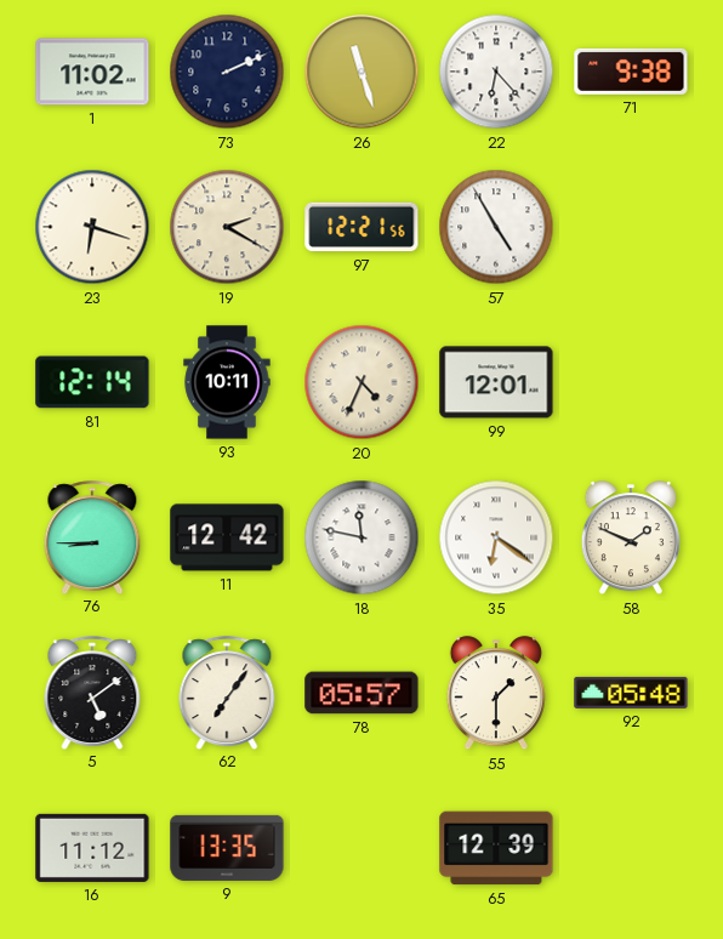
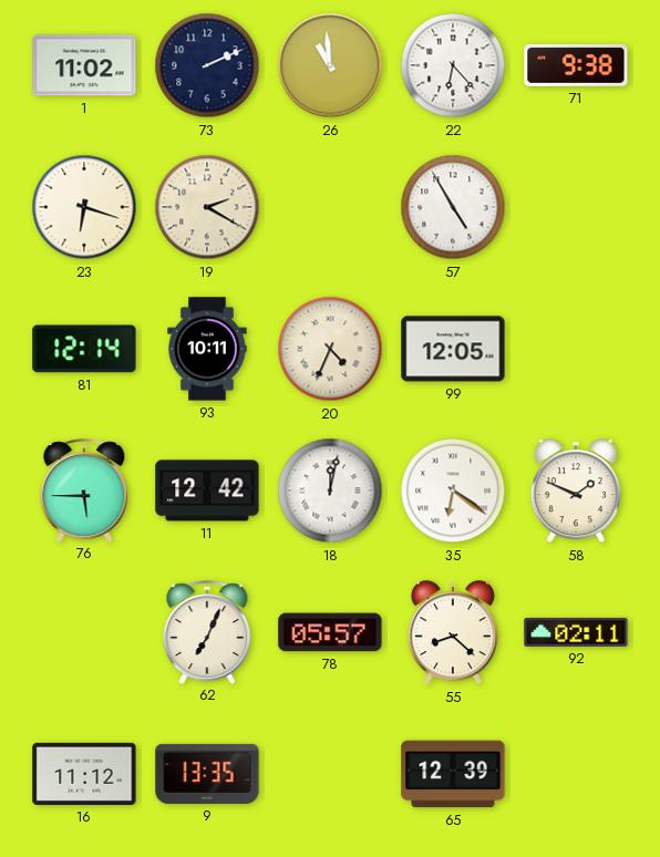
26: 11:27 -> 10:59
97: 12:21 -> none
99: 12:01 -> 12:05
76: 8:45 -> 5:45
18: 11:47 -> 12:02
5: 5:09 -> none
62: 7:06 -> 7:04
55: 1:30 -> 8:22
92: 05:48 -> 02:11
